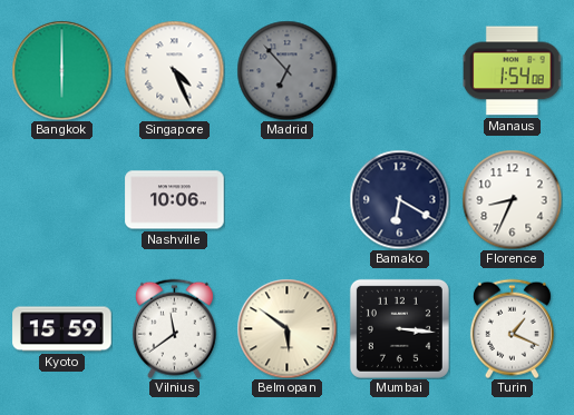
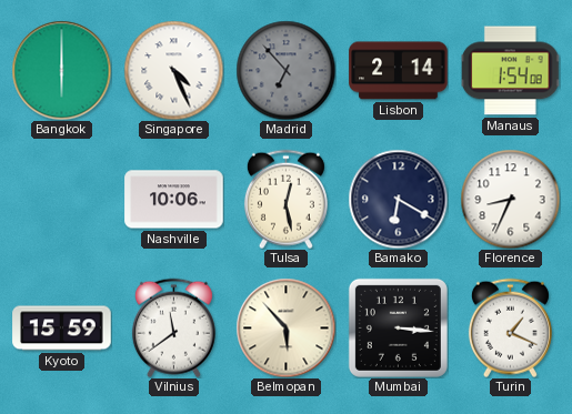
Lisbon: none -> 2:14
Tulsa: none -> 12:28
Belmopan: 5:51 -> 5:53
